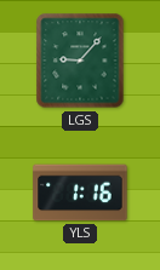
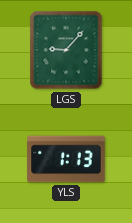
YLS: 1:16 -> 1:13
